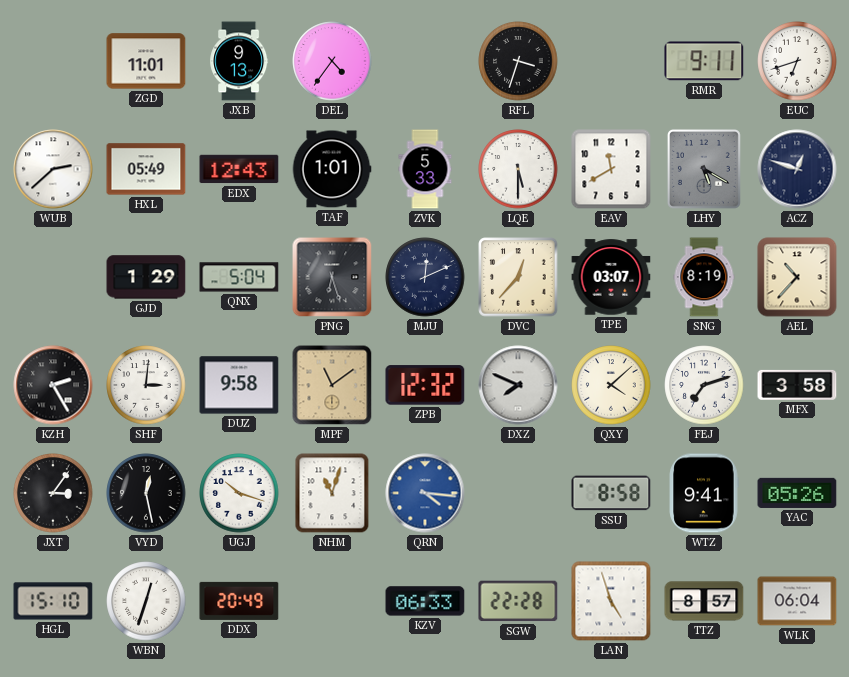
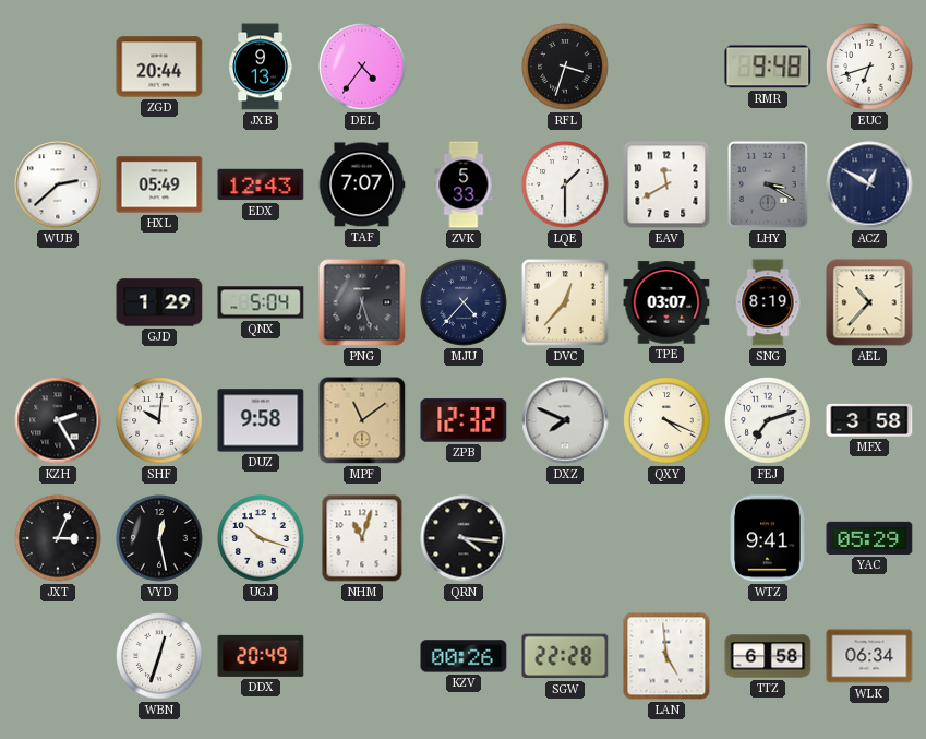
ZGD: 11:01 -> 20:44
RMR: 9:11 -> 9:48
TAF: 1:01 -> 7:07
LQE: 5:30 -> 1:30
LHY: 5:20 -> 3:20
ACZ: 12:48 -> 12:50
MJU: 12:11 -> 4:37
SHF: 3:01 -> 10:01
QXY: 4:08 -> 4:19
JXT: 3:06 -> 3:04
QRN dial: blue -> black
SSU: 8:58 -> none
YAC: 05:26 -> 05:29
HGL: 15:10 -> none
KZV: 06:33 -> 00:26
LAN: 4:57 -> 4:59
TTZ: 8:57 -> 6:58
WLK: 06:04 -> 06:34
